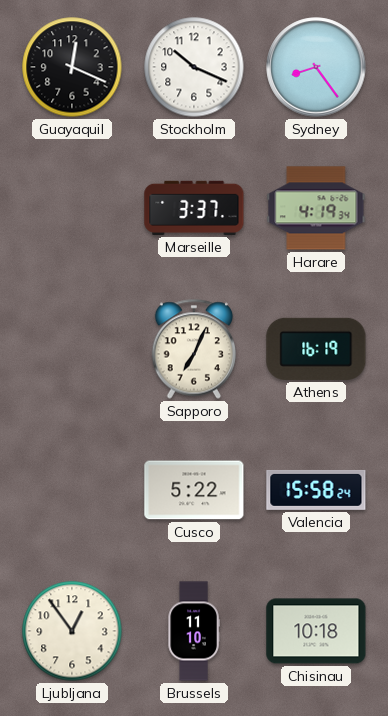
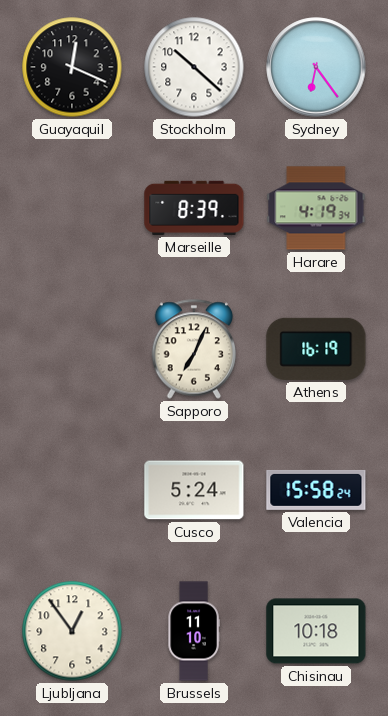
Stockholm: 10:19 -> 10:22
Sydney: 8:24 -> 6:24
Marseille: 3:37 -> 8:39
Cusco: 5:22 -> 5:24
